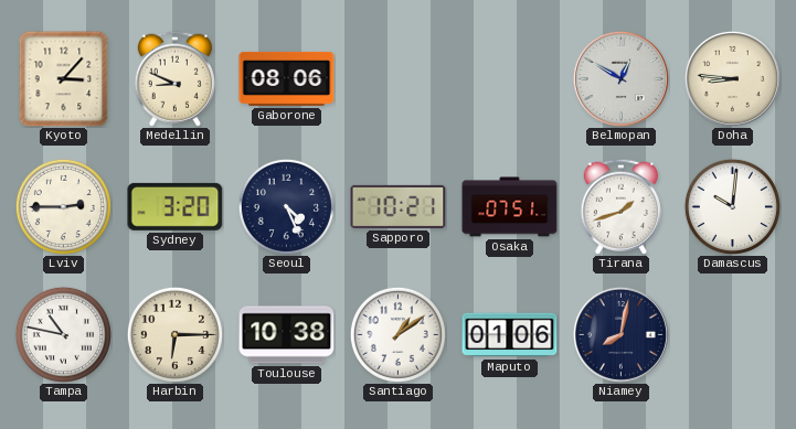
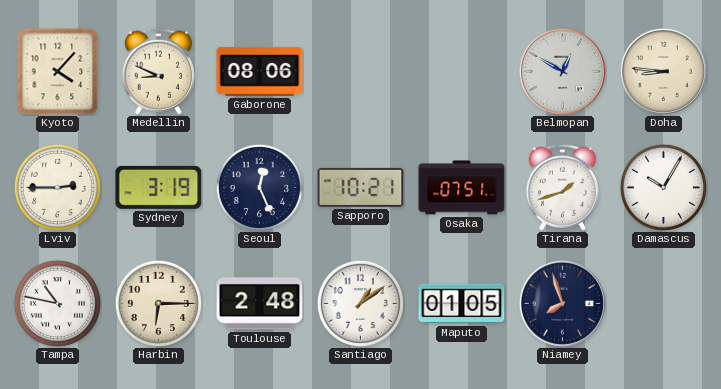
Kyoto: 3:07 -> 4:07
Sydney: 3:20 -> 3:19
Seoul: 4:26 -> 12:26
Damascus: 10:01 -> 10:05
Toulouse: 10:38 -> 2:48
Maputo: 01:06 -> 01:05
Niamey: 8:02 -> 7:57
